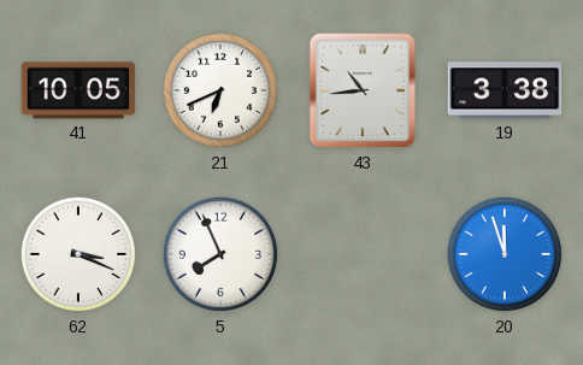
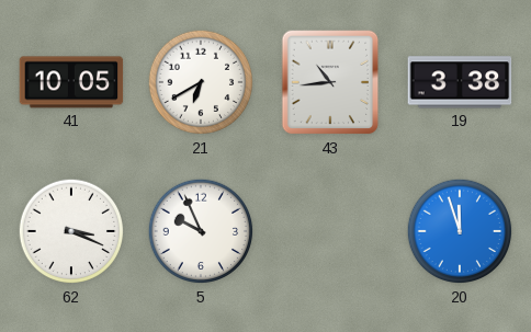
21: 6:41 -> 6:40
5: 7:56 -> 9:56
